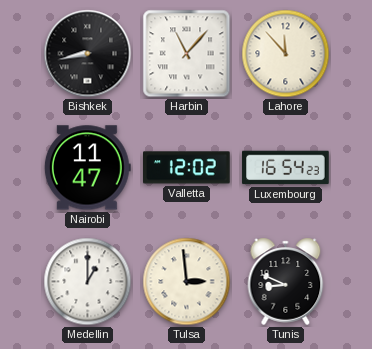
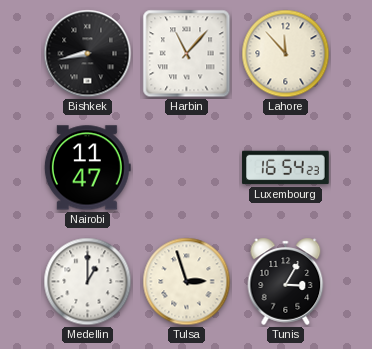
Valletta: 12:02 -> none
Tulsa: 2:59 -> 2:57
Tunis: 8:49 -> 3:05
